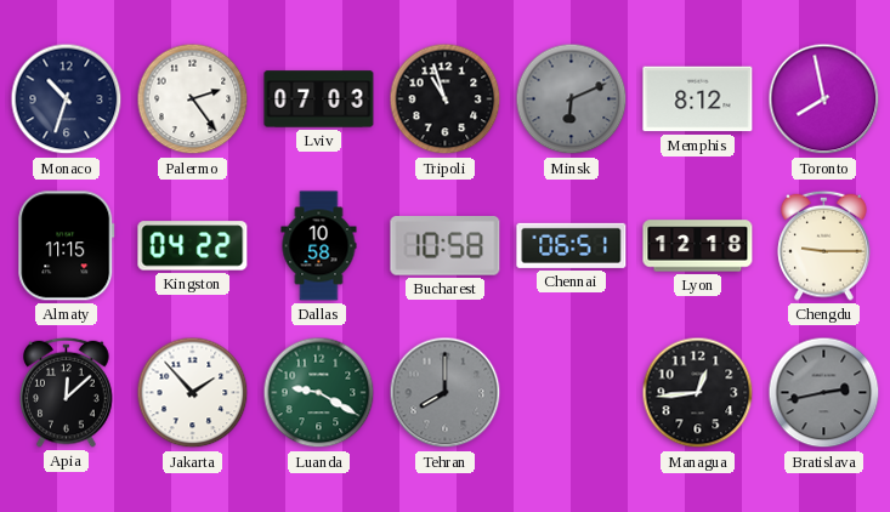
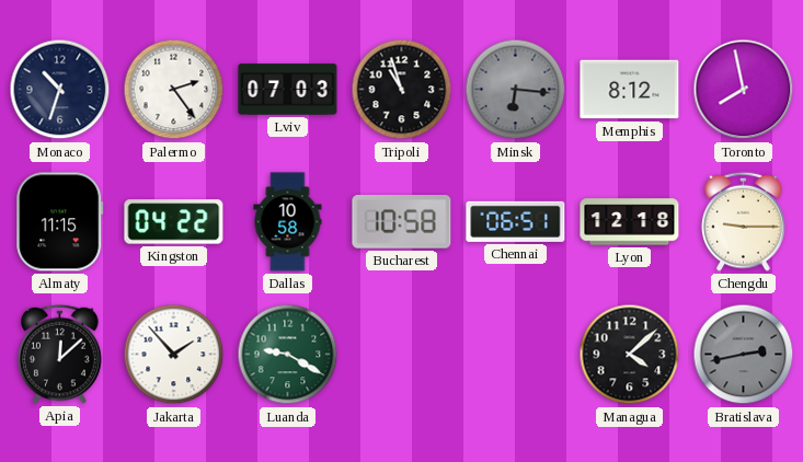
Minsk: 6:11 -> 6:16
Tehran: 8:00 -> none
Managua: 12:44 -> 4:08
